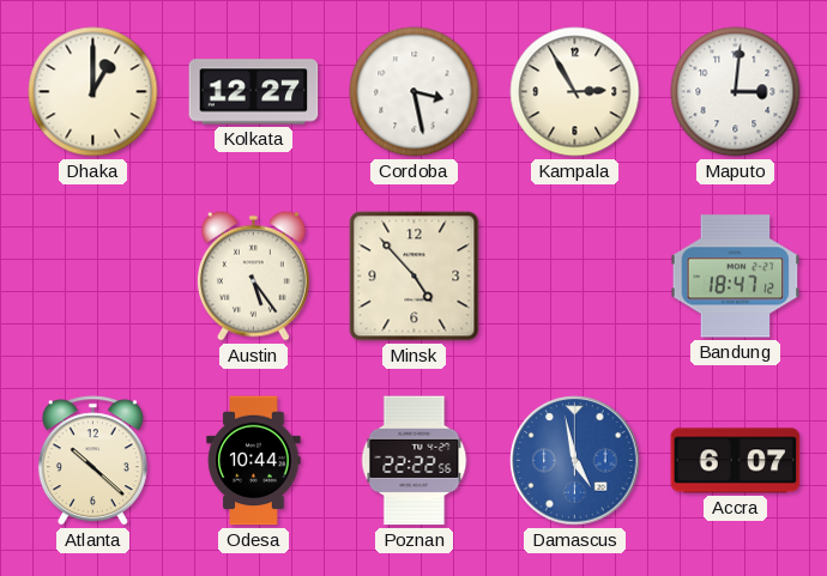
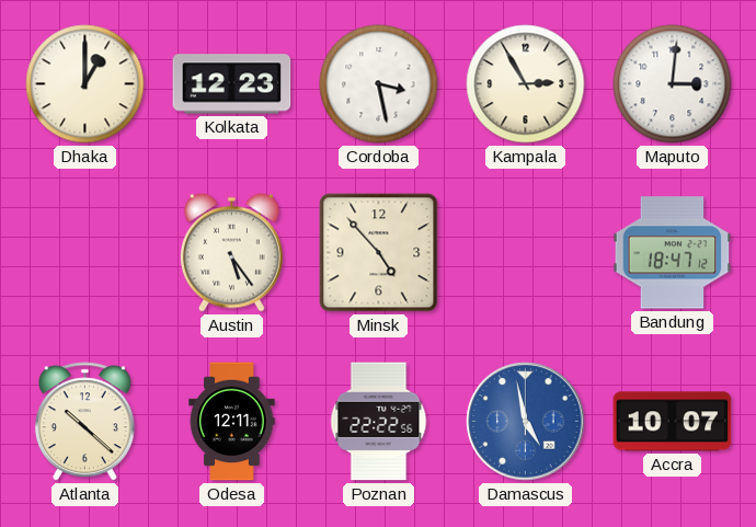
Kolkata: 12:27 -> 12:23
Odesa: 10:44 -> 12:11
Accra: 6:07 -> 10:07
